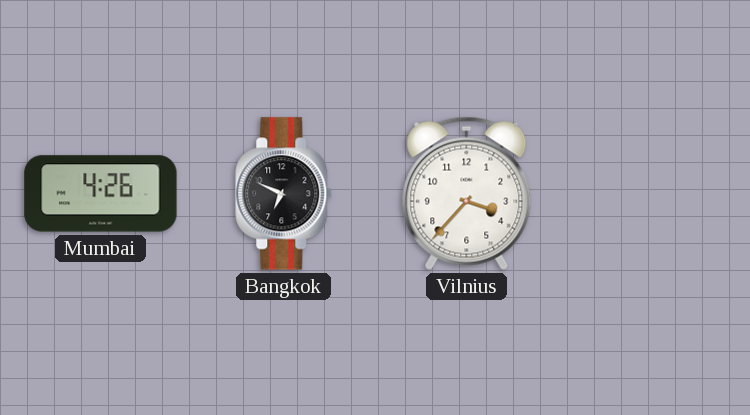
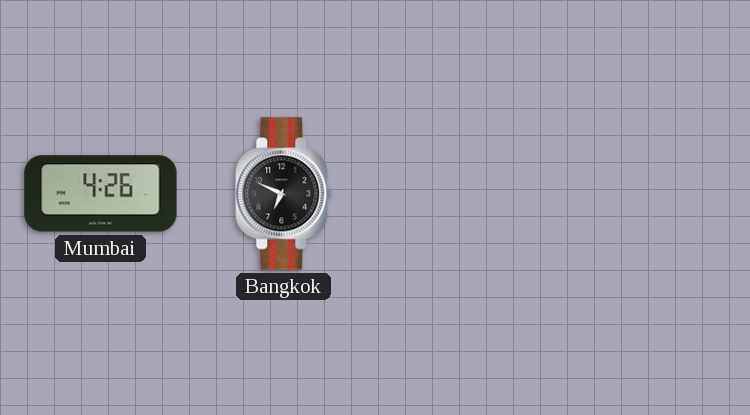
Vilnius: 3:37 -> none
